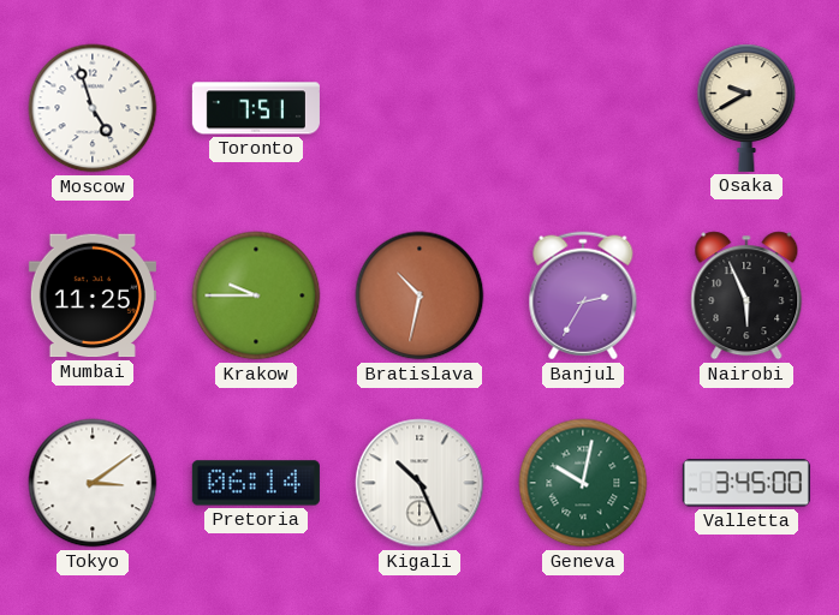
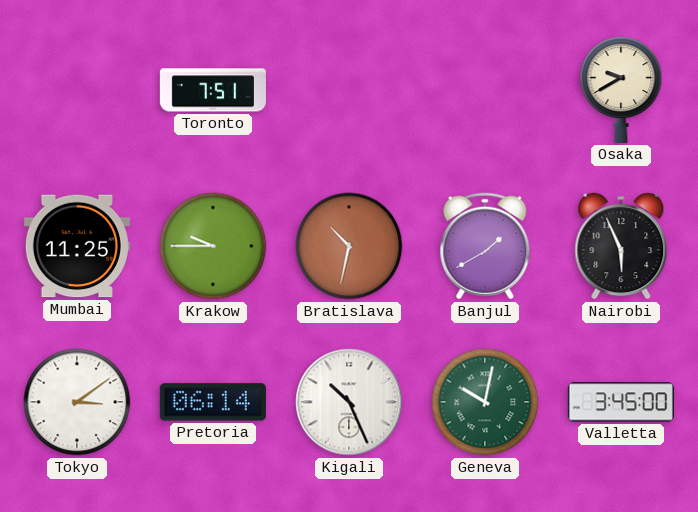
Moscow: 4:57 -> none
Banjul: 2:35 -> 1:40
